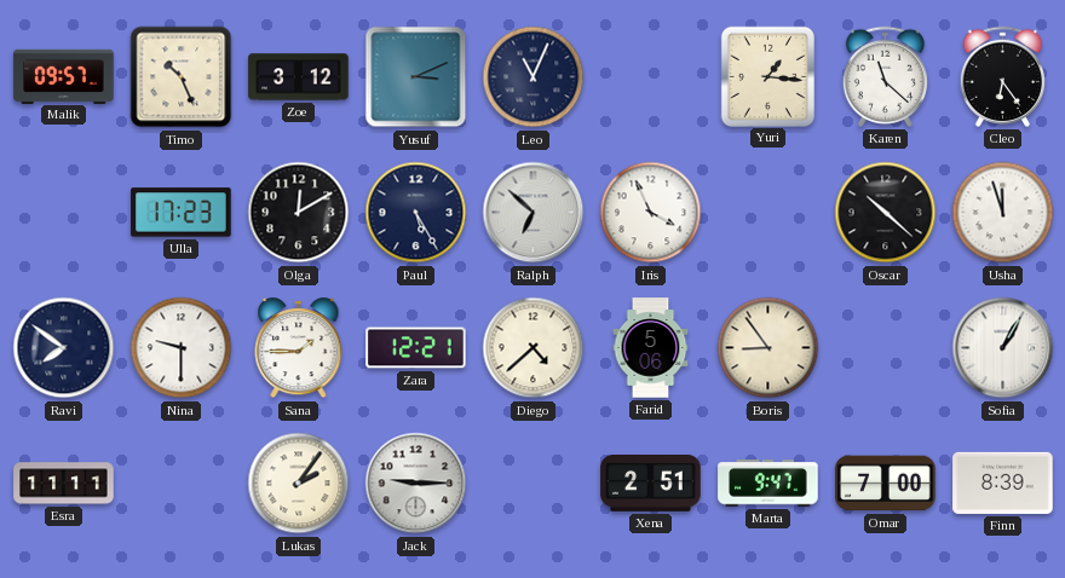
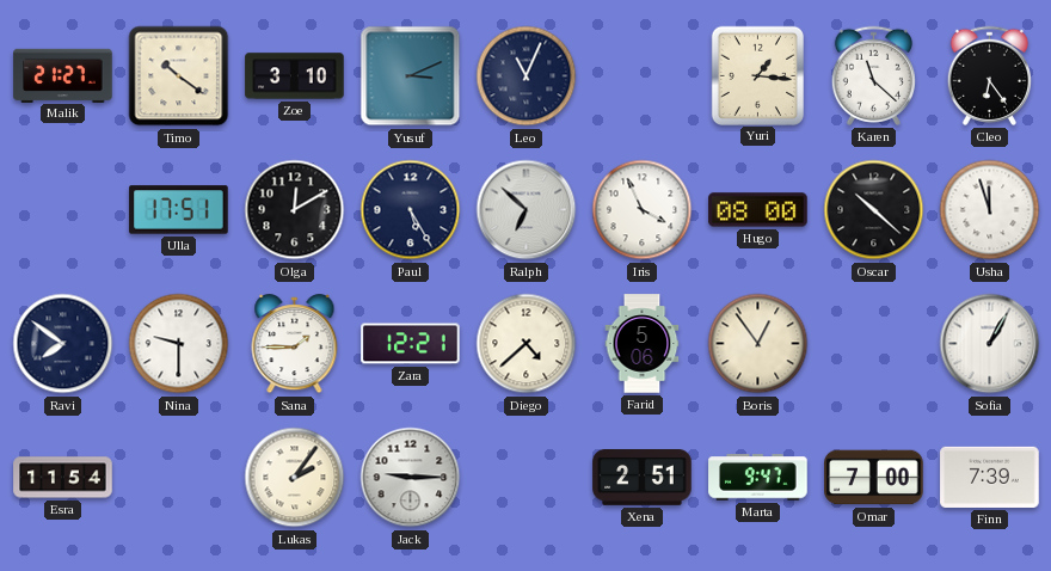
Malik: 09:57 -> 21:27
Timo: 10:26 -> 10:21
Zoe: 3:12 -> 3:10
Ulla: 17:23 -> 17:51
Hugo: none -> 08:00
Boris: 8:54 -> 12:54
Esra: 11:11 -> 11:54
Finn: 8:39 -> 7:39
